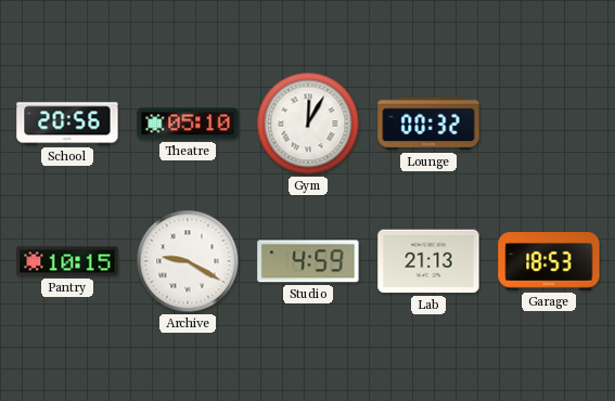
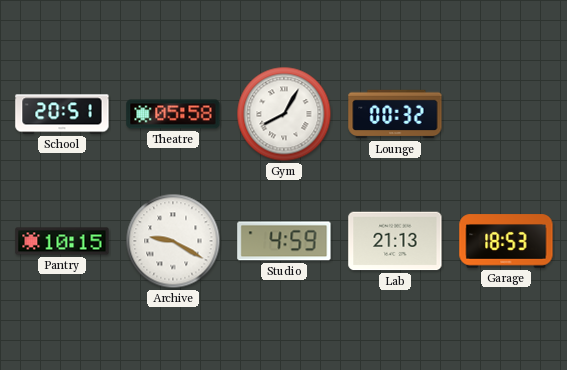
School: 20:56 -> 20:51
Theatre: 05:10 -> 05:58
Gym: 12:05 -> 8:05
